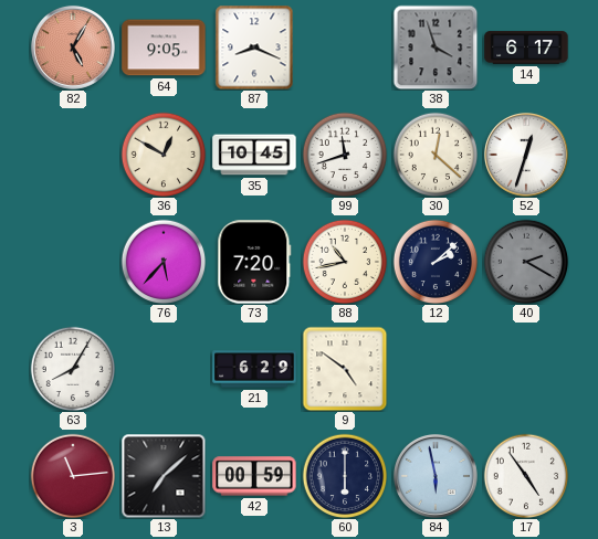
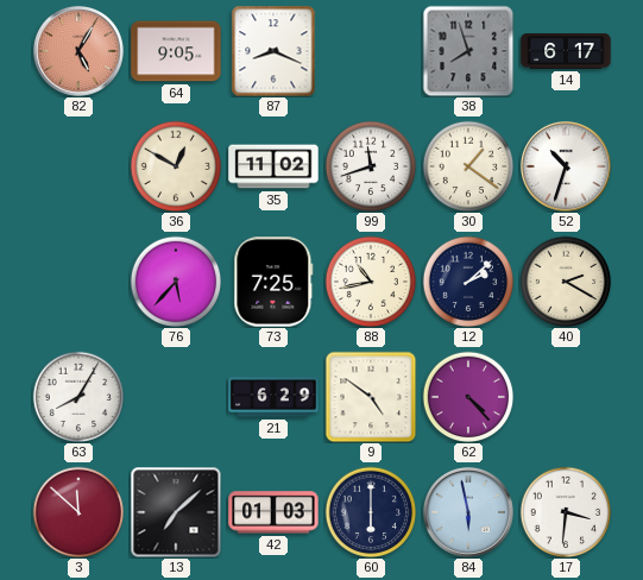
38: 3:57 -> 7:57
35: 10:45 -> 11:02
30: 12:22 -> 1:21
52: 12:33 -> 10:33
73: 7:20 -> 7:25
40 dial: grey -> cream
62: none -> 4:23
3: 11:14 -> 11:52
42: 00:59 -> 01:03
17: 4:54 -> 3:31
